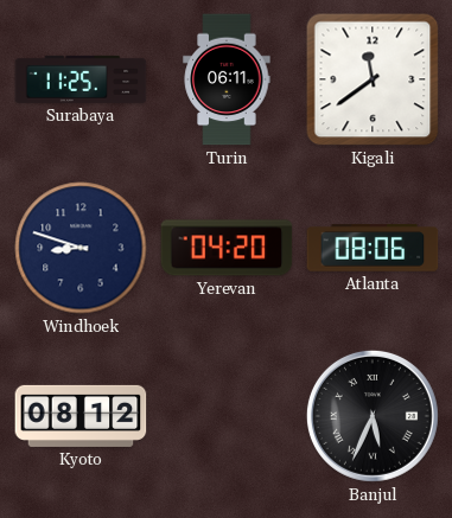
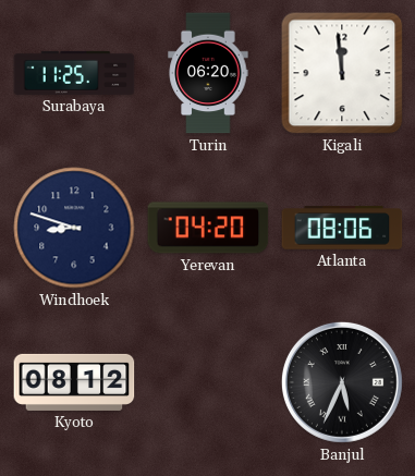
Turin: 06:11 -> 06:20
Kigali: 11:39 -> 11:59
